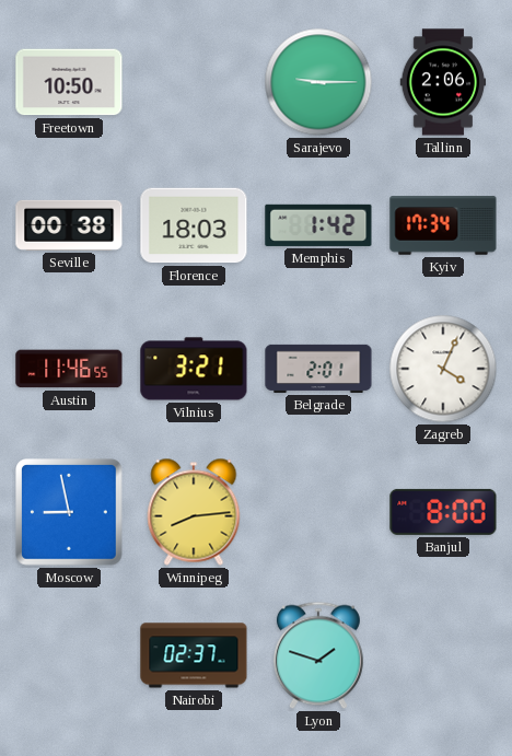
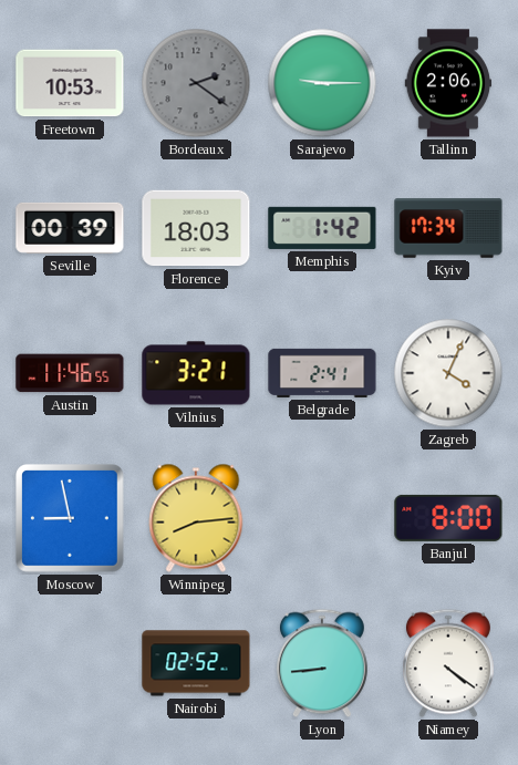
Freetown: 10:50 -> 10:53
Bordeaux: none -> 2:21
Seville: 00:38 -> 00:39
Belgrade: 2:01 -> 2:41
Nairobi: 02:37 -> 02:52
Lyon: 1:48 -> 8:44
Niamey: none -> 4:21
